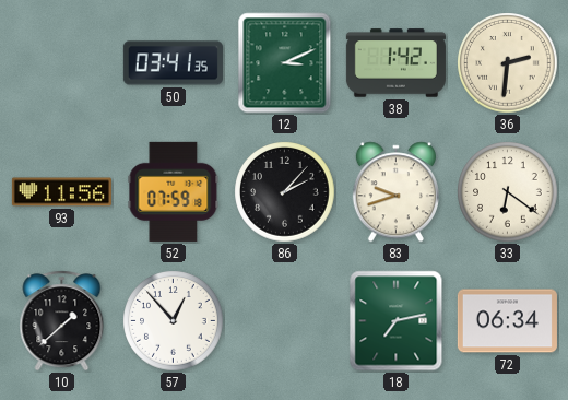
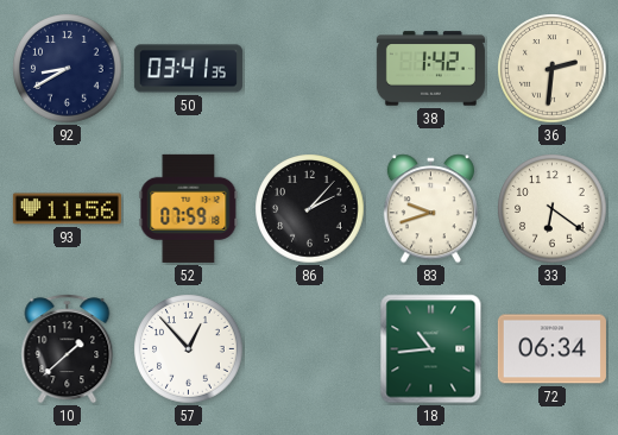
92: none -> 8:40
12: 3:11 -> none
18: 7:13 -> 10:44
